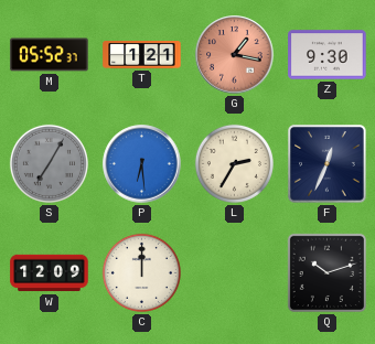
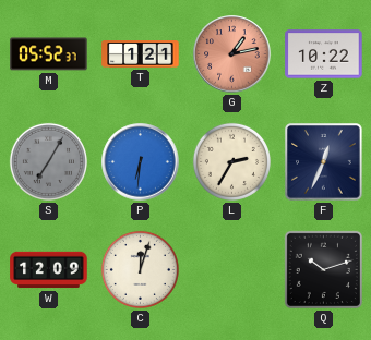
G: 1:17 -> 1:13
Z: 9:30 -> 10:22
P: 6:29 -> 6:31
C: 12:00 -> 12:03
